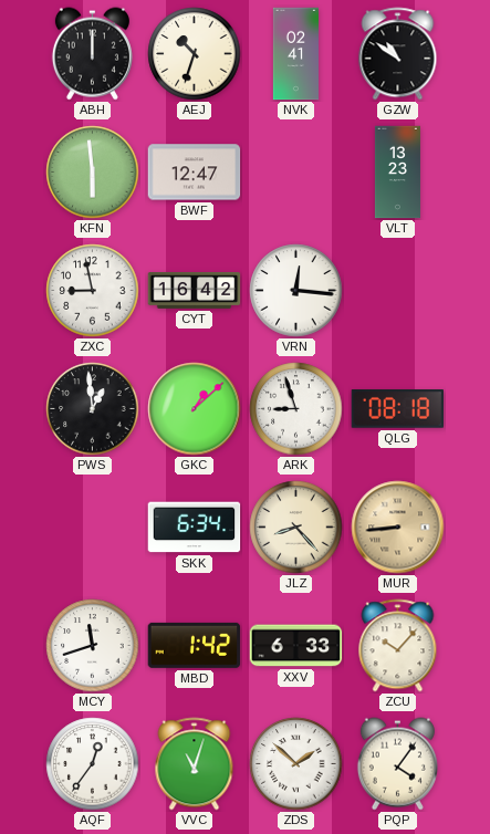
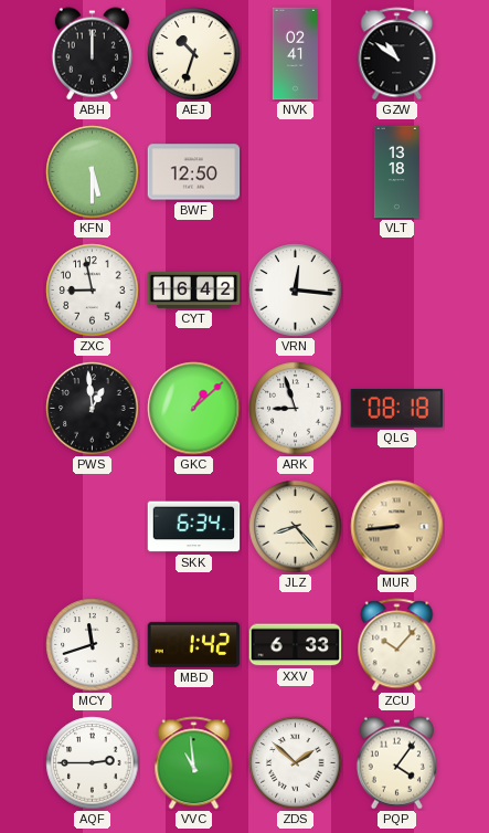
KFN: 5:59 -> 5:30
BWF: 12:47 -> 12:50
VLT: 13:23 -> 13:18
AQF: 12:36 -> 2:45
VVC: 11:03 -> 10:59
